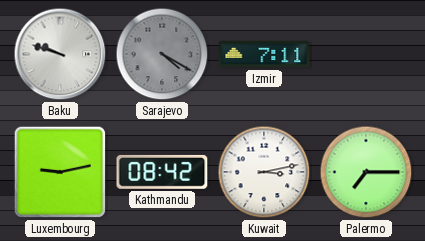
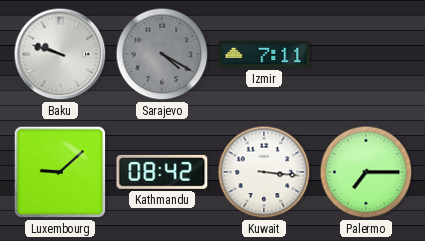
Luxembourg: 9:13 -> 9:08
Kuwait: 3:13 -> 3:16
